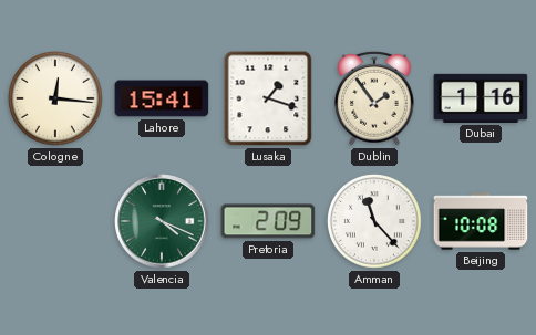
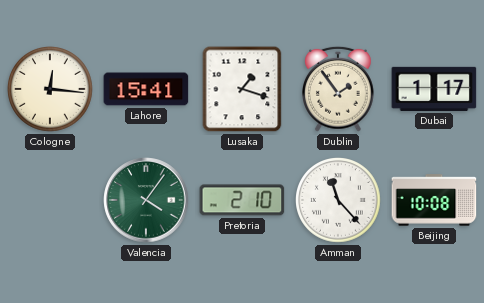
Dubai: 1:16 -> 1:17
Valencia: 4:19 -> 4:06
Pretoria: 2:09 -> 2:10
